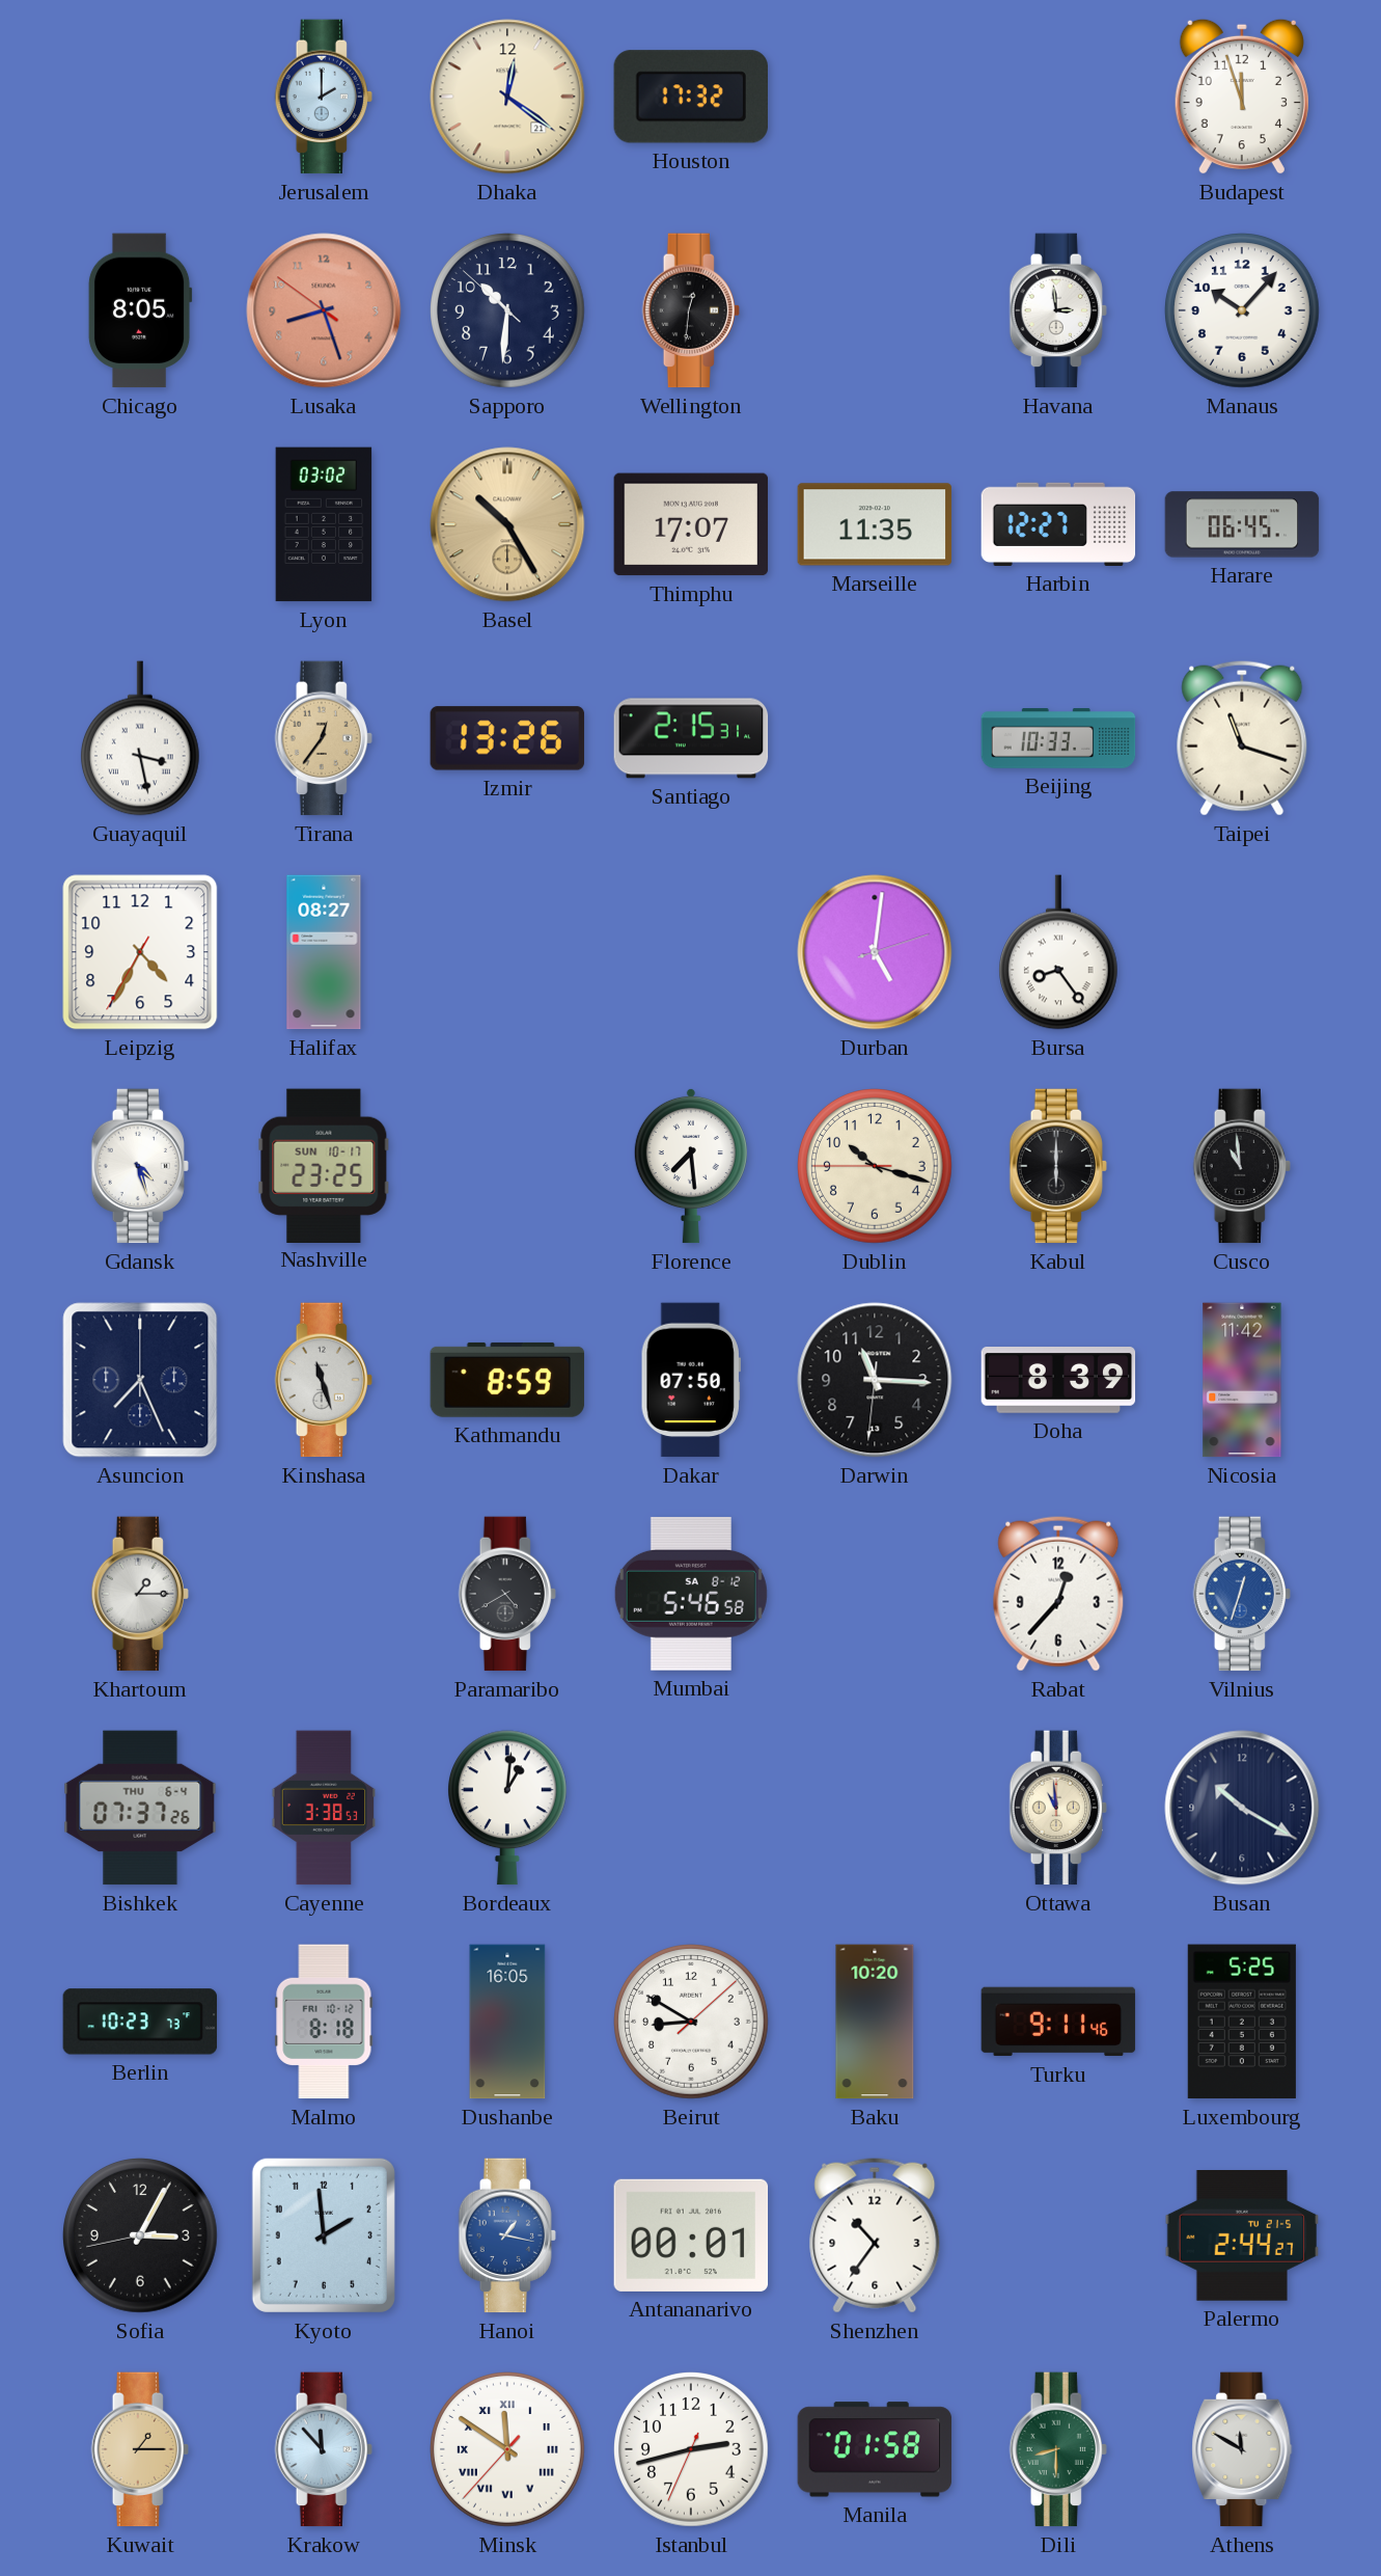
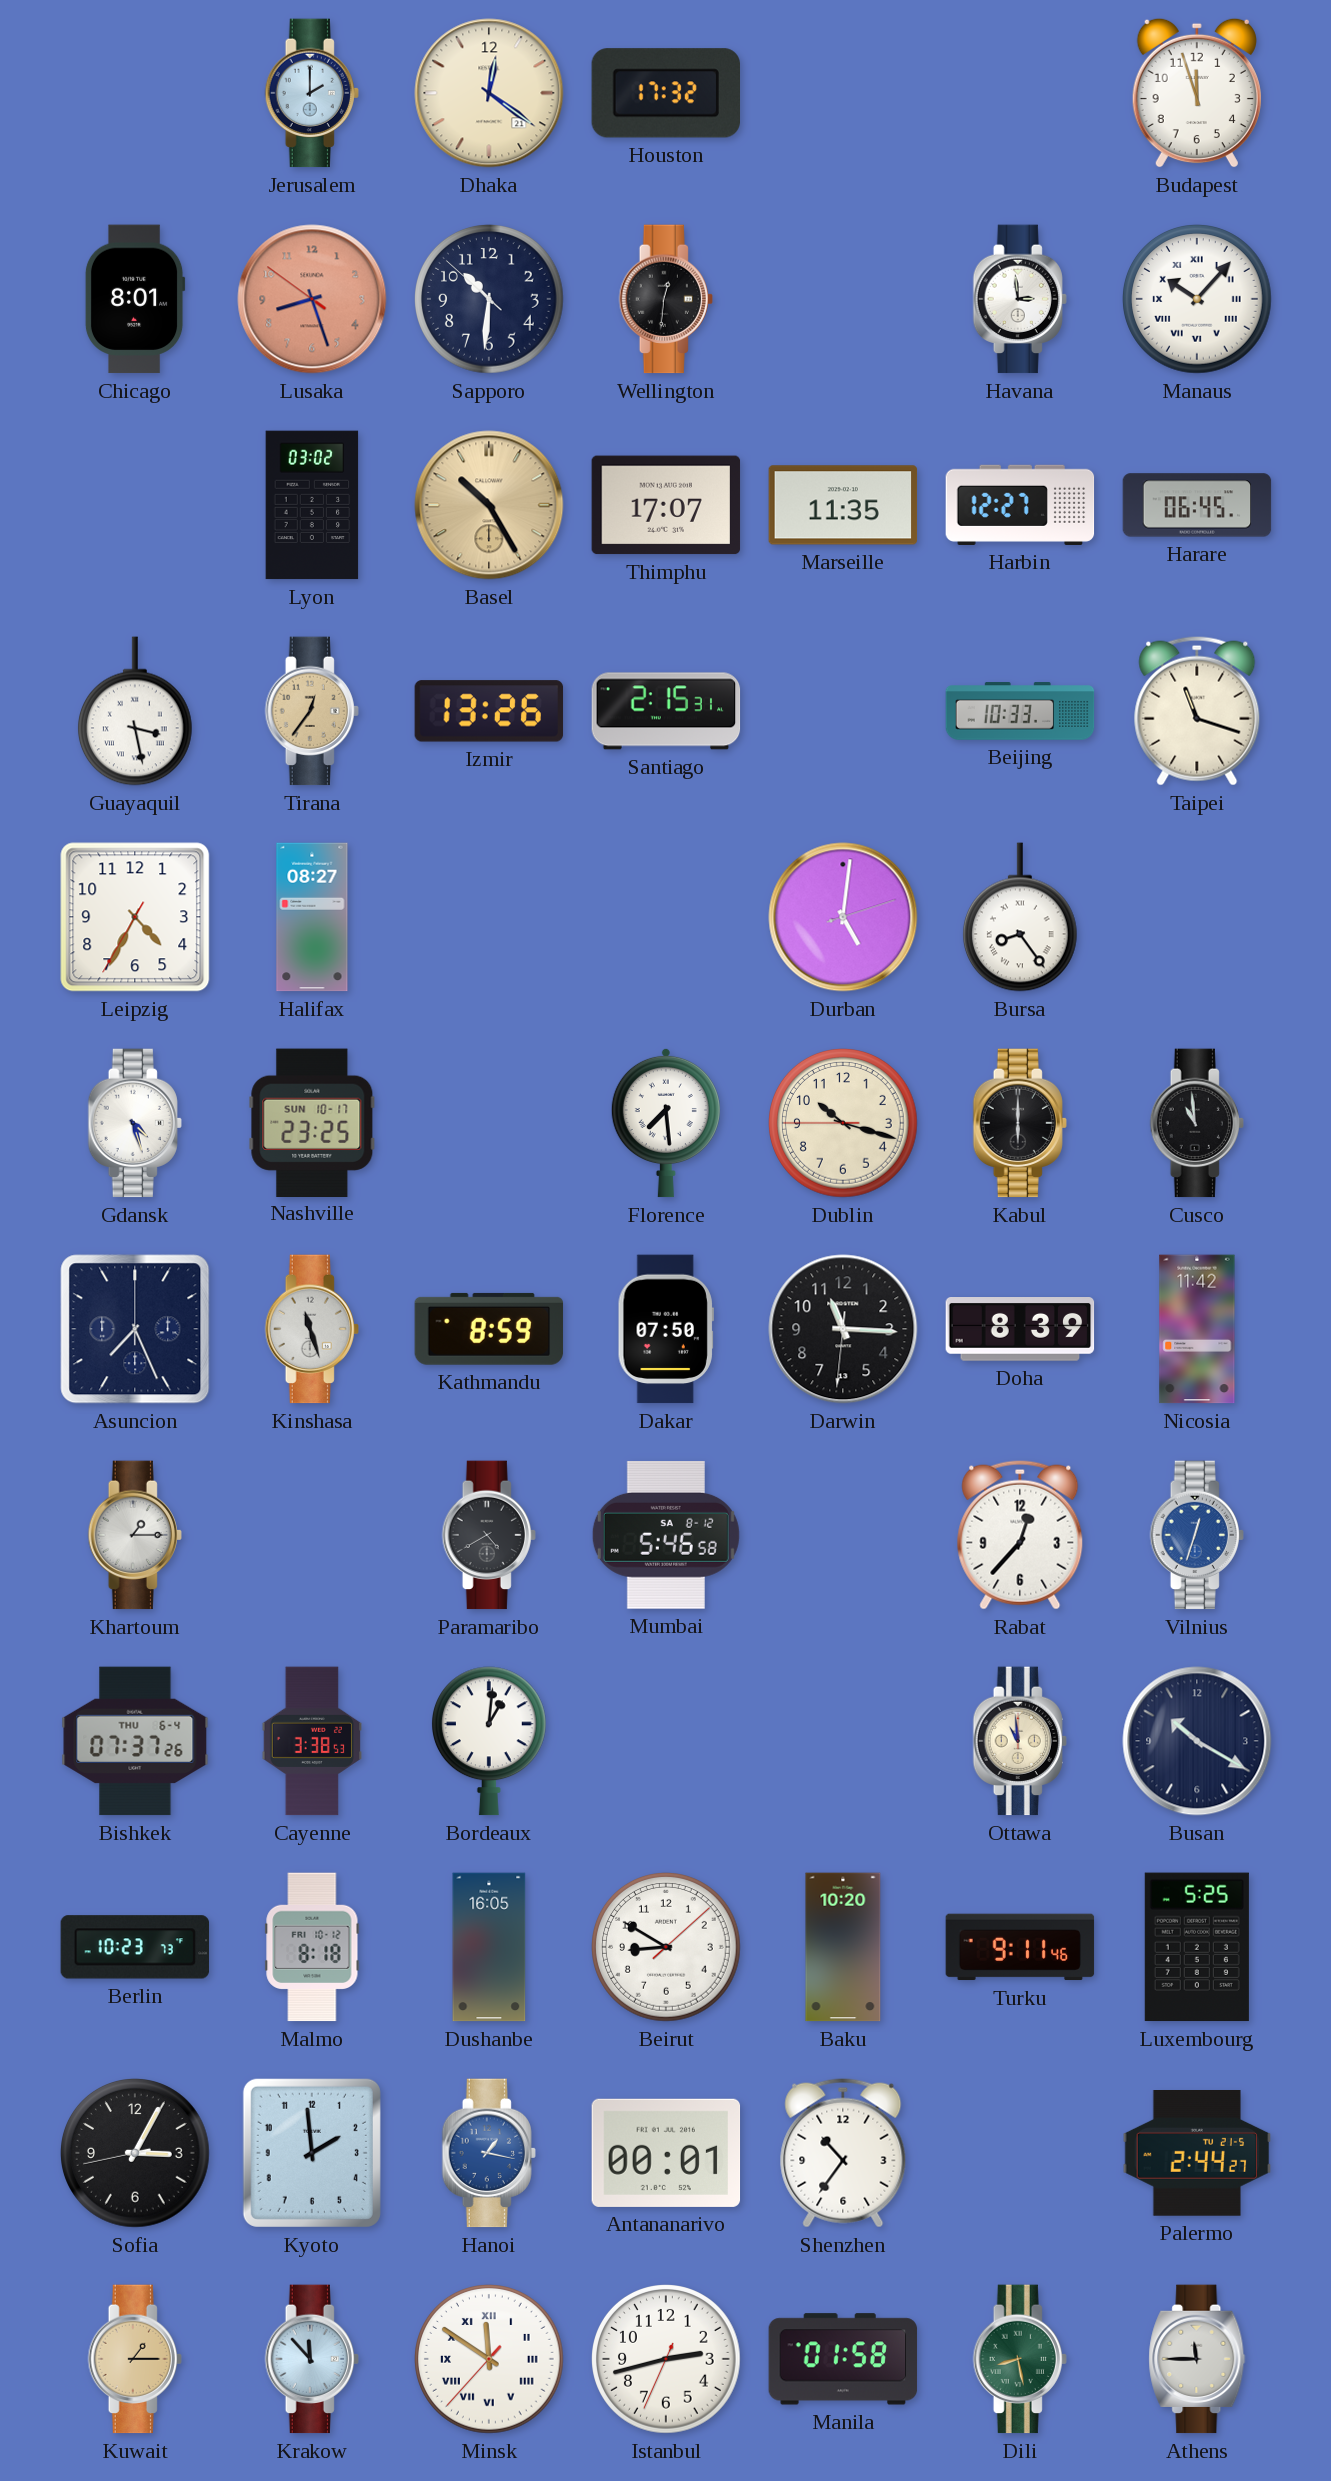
Chicago: 8:05 -> 8:01
Manaus numerals: Arabic -> Roman
Dili: 8:30 -> 8:28
Athens: 11:50 -> 11:45
